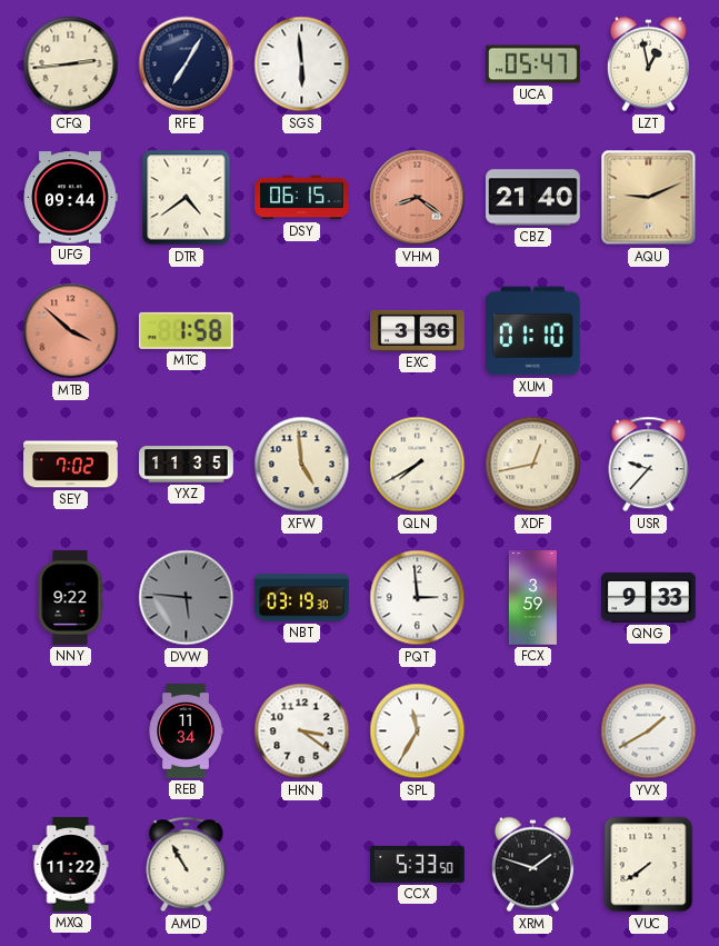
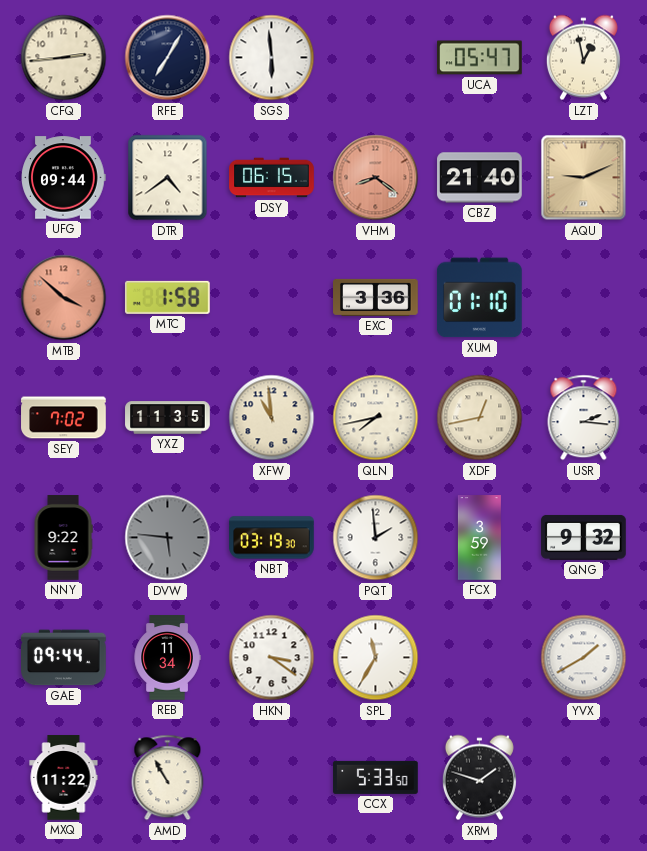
XFW: 4:59 -> 10:59
QLN: 7:40 -> 7:43
USR: 9:37 -> 2:16
PQT: 2:59 -> 1:59
QNG: 9:33 -> 9:32
GAE: none -> 09:44
VUC: 7:39 -> none
